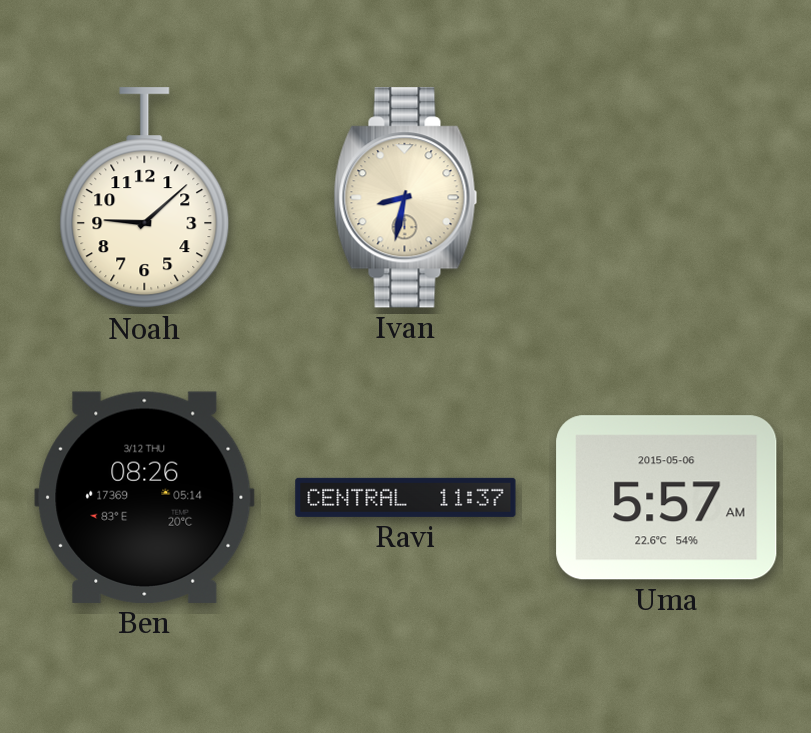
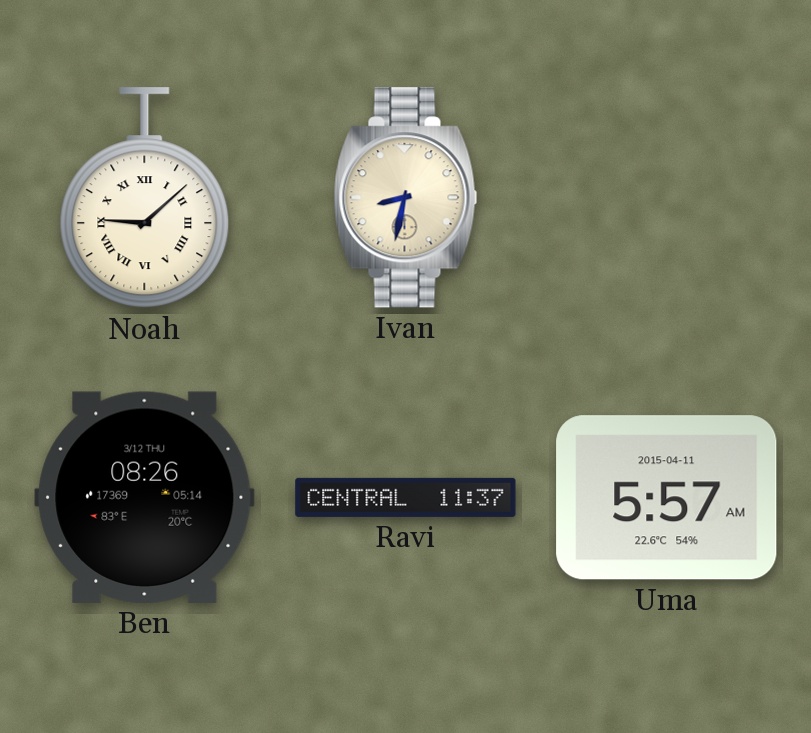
Noah numerals: Arabic -> Roman
Uma date: 2015-05-06 -> 2015-04-11
